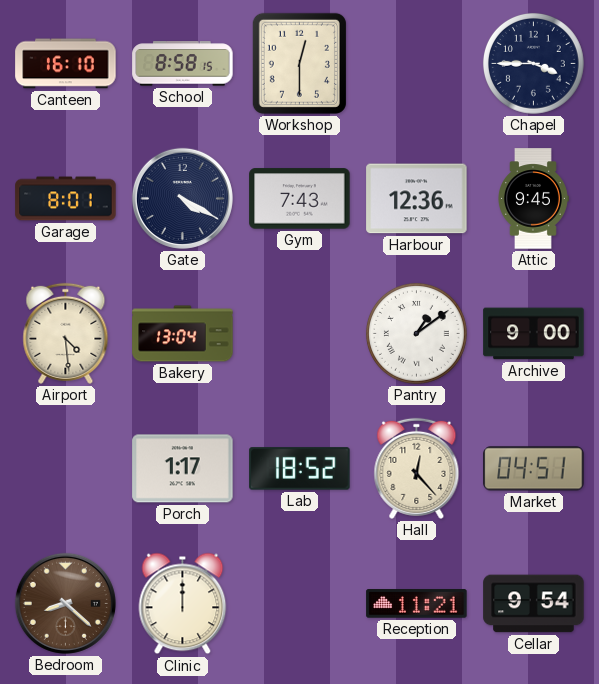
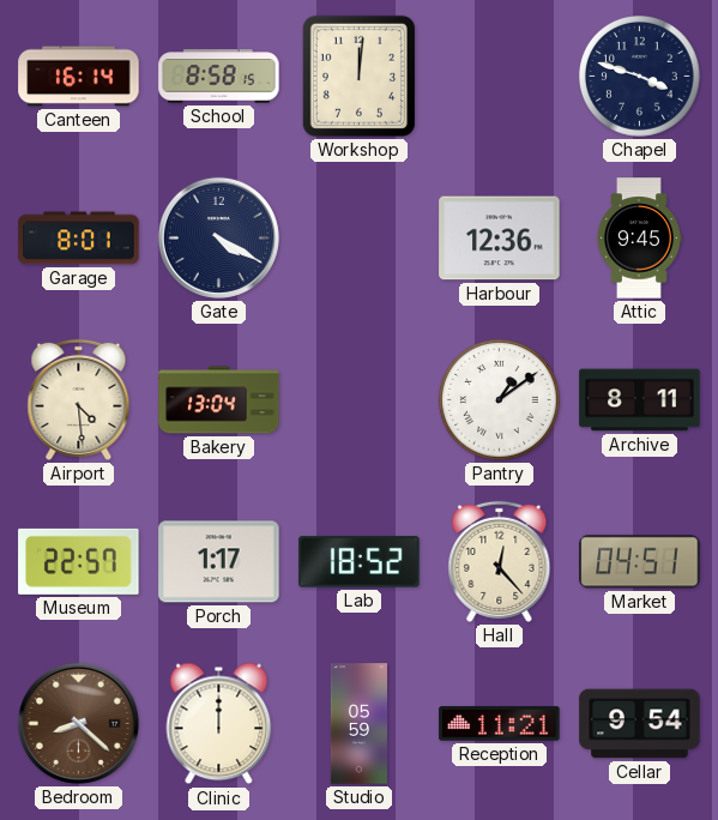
Canteen: 16:10 -> 16:14
Workshop: 12:30 -> 12:01
Chapel: 3:45 -> 3:48
Gym: 7:43 -> none
Archive: 9:00 -> 8:11
Museum: none -> 22:57
Studio: none -> 05:59
